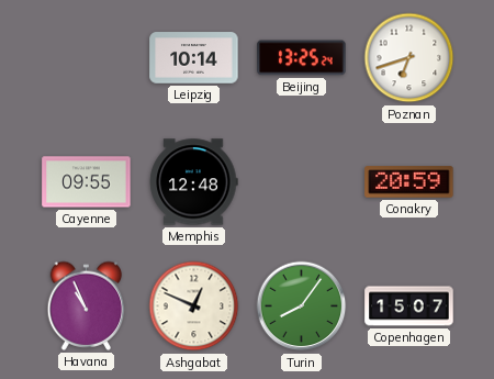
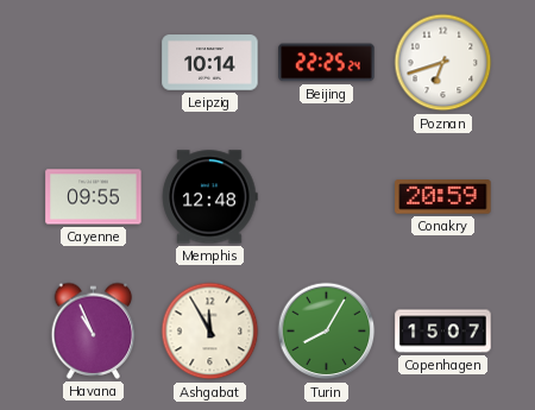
Beijing: 13:25 -> 22:25
Ashgabat: 12:49 -> 11:55
Turin: 8:06 -> 8:05
